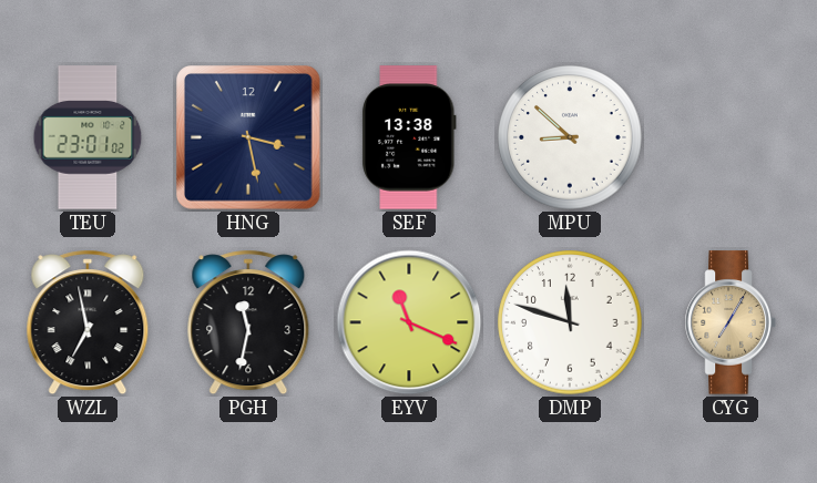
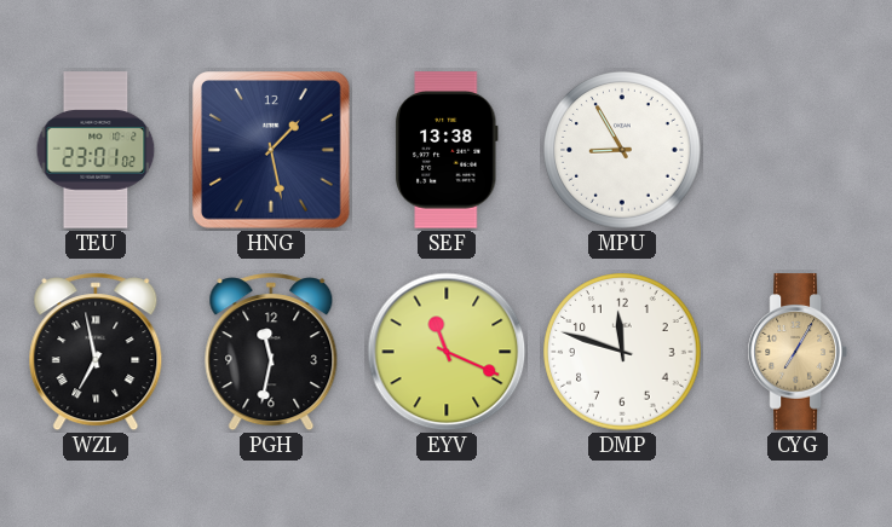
HNG: 3:28 -> 1:28
MPU: 8:52 -> 8:55
